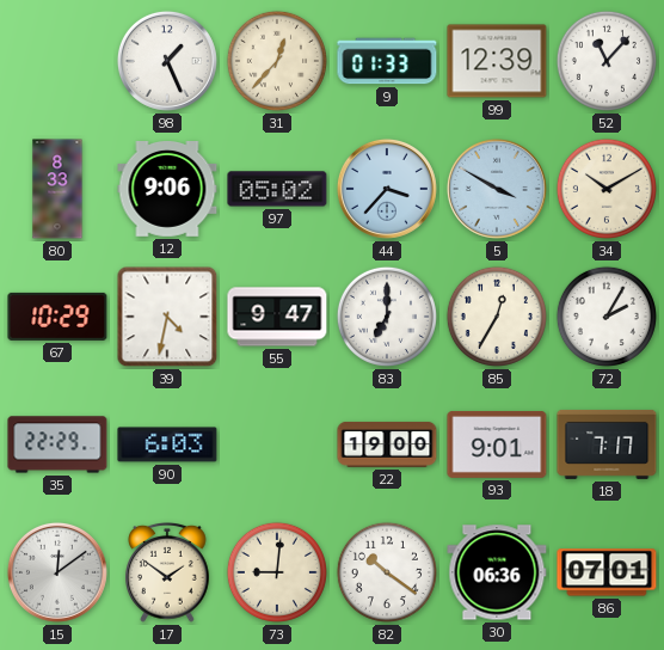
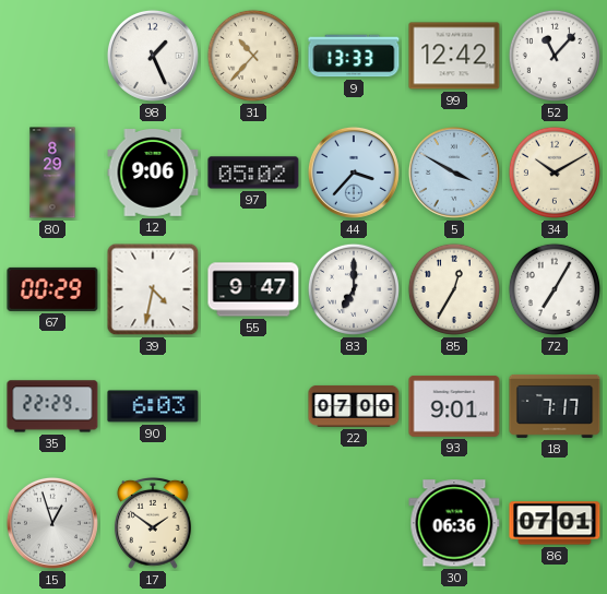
31: 12:37 -> 10:37
9: 01:33 -> 13:33
99: 12:39 -> 12:42
80: 8:33 -> 8:29
67: 10:29 -> 00:29
72: 2:05 -> 7:05
22: 19:00 -> 07:00
15: 12:09 -> 12:57
73: 9:01 -> none
82: 10:21 -> none
